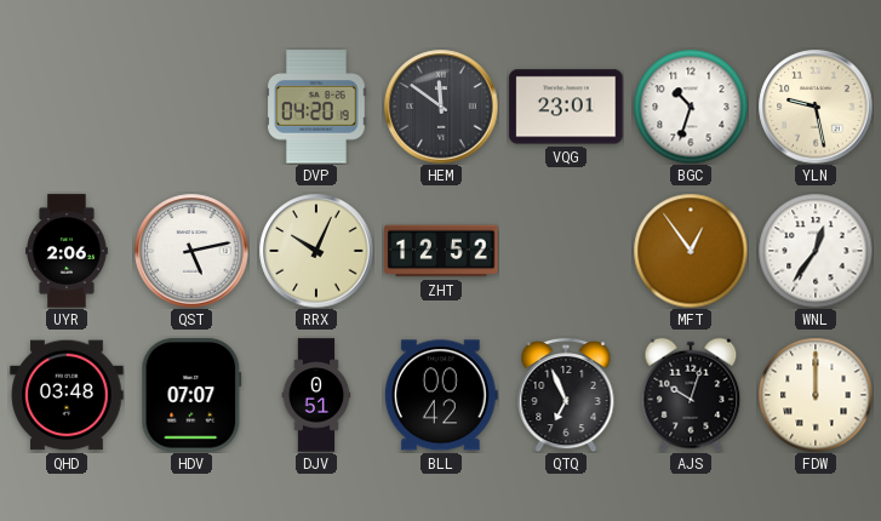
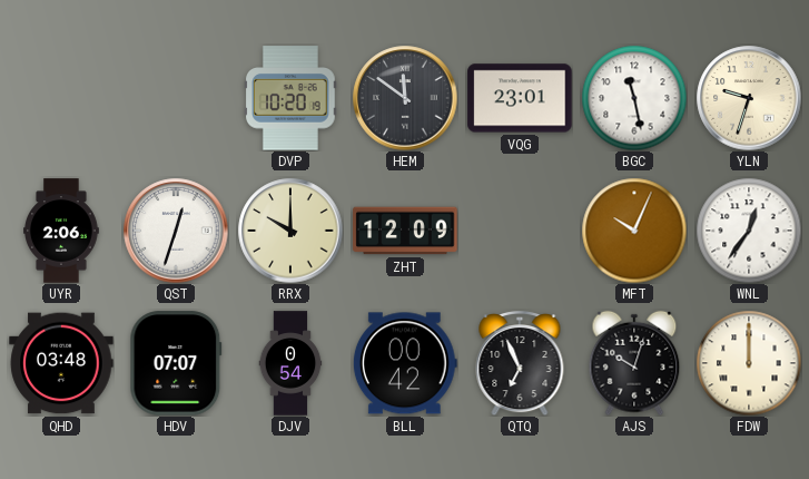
DVP: 04:20 -> 10:20
BGC: 10:33 -> 11:28
YLN: 9:28 -> 9:33
QST: 5:13 -> 12:33
RRX: 10:04 -> 10:00
ZHT: 12:52 -> 12:09
MFT: 12:54 -> 10:04
DJV: 0:51 -> 0:54
